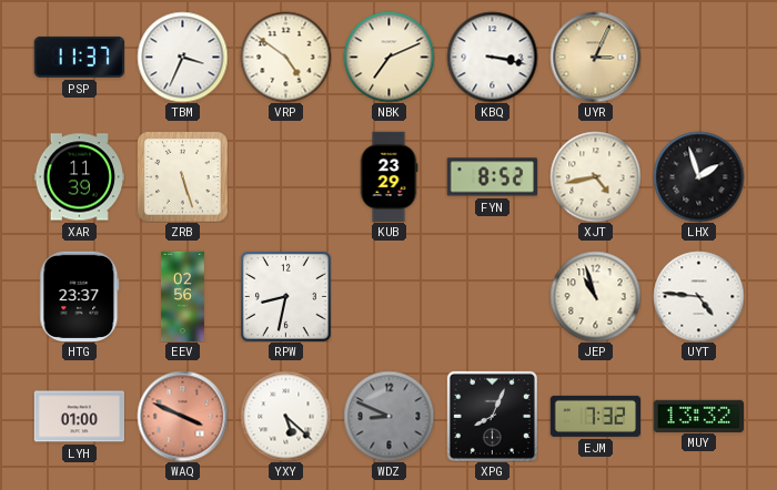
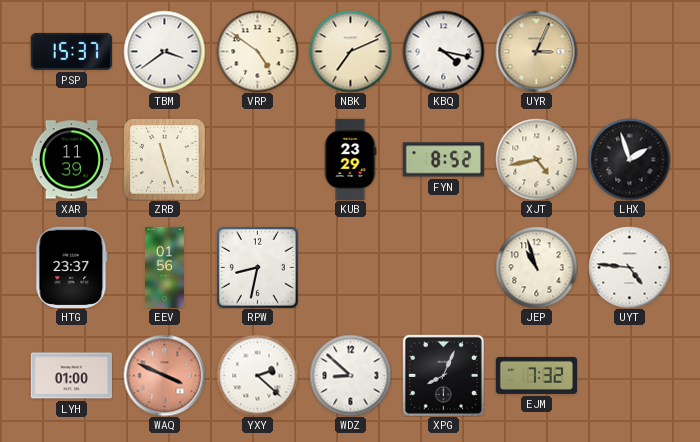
PSP: 11:37 -> 15:37
TBM: 3:34 -> 3:39
KBQ: 3:17 -> 4:17
ZRB: 5:27 -> 11:27
EEV: 02:56 -> 01:56
YXY: 5:22 -> 2:22
WDZ: 8:49 -> 8:52
WDZ dial: grey -> white
MUY: 13:32 -> none
